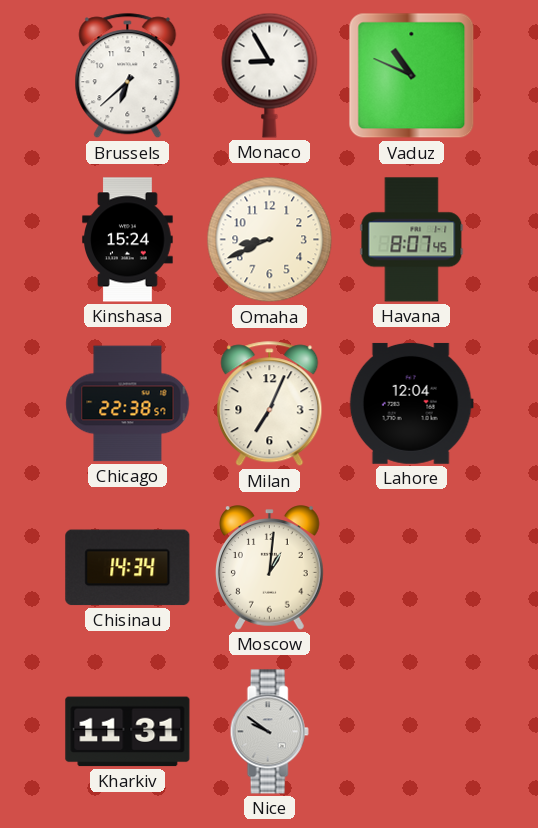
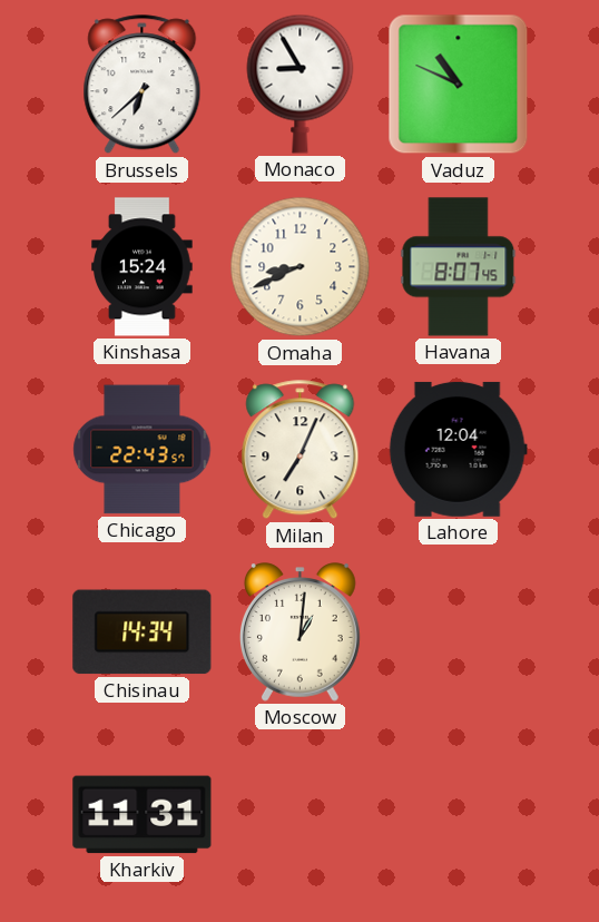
Chicago: 22:38 -> 22:43
Nice: 9:51 -> none
